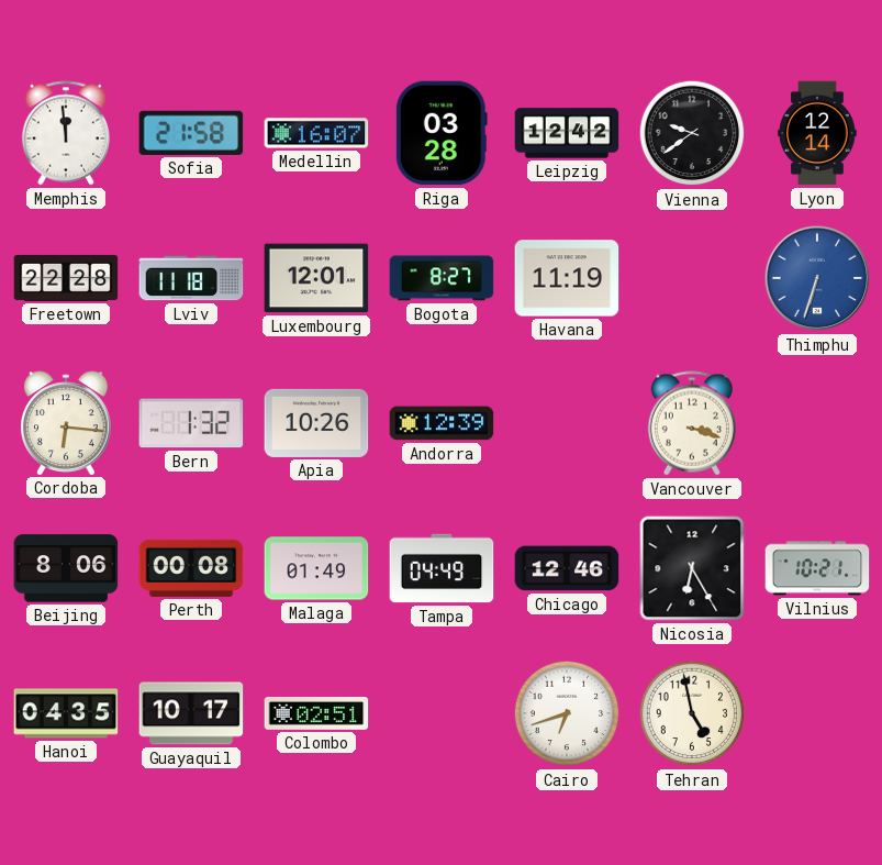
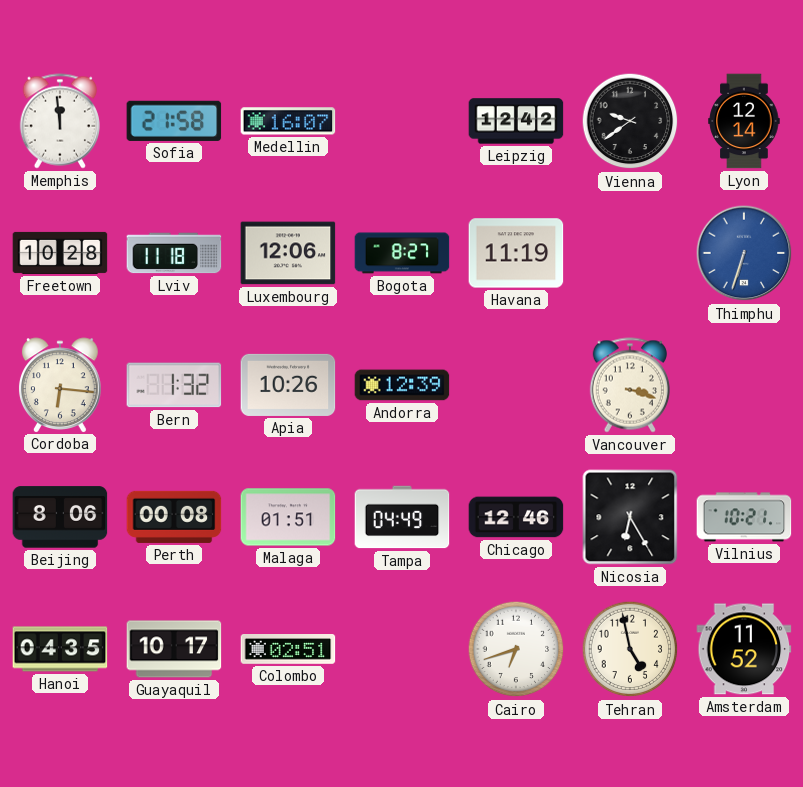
Riga: 03:28 -> none
Freetown: 22:28 -> 10:28
Luxembourg: 12:01 -> 12:06
Malaga: 01:49 -> 01:51
Amsterdam: none -> 11:52
